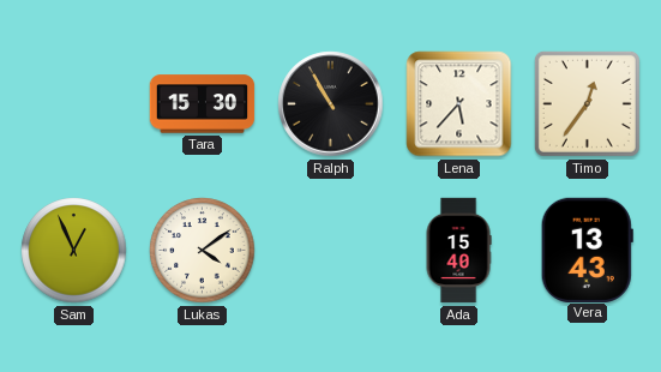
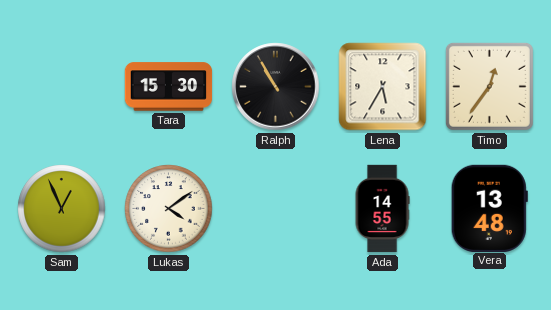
Lena: 5:37 -> 5:35
Ada: 15:40 -> 14:55
Vera: 13:43 -> 13:48
